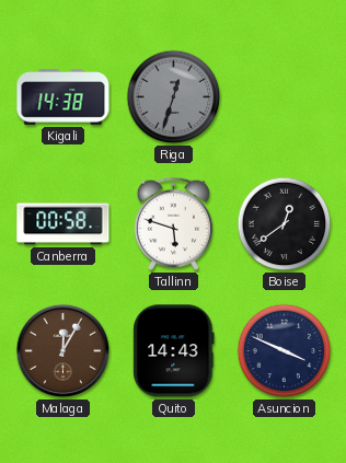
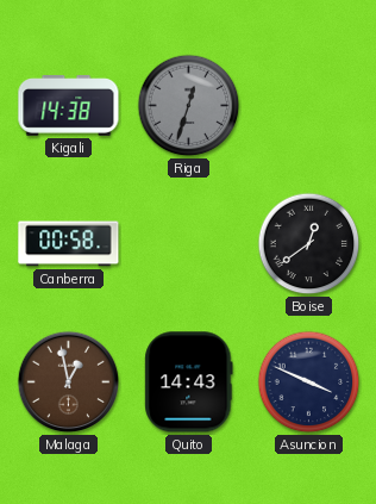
Tallinn: 5:48 -> none
Malaga: 12:05 -> 12:58
